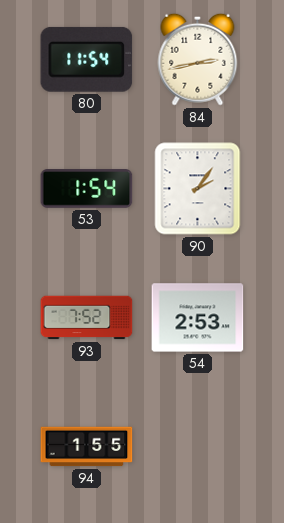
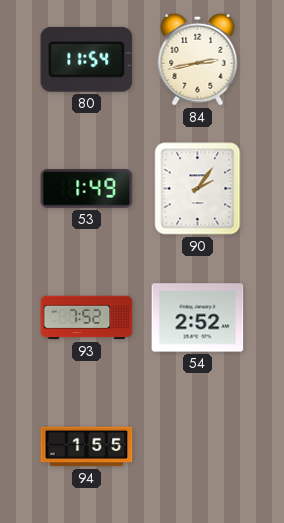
53: 1:54 -> 1:49
54: 2:53 -> 2:52
